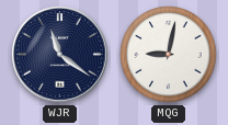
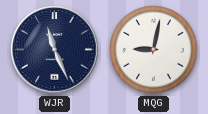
WJR: 11:21 -> 11:26
